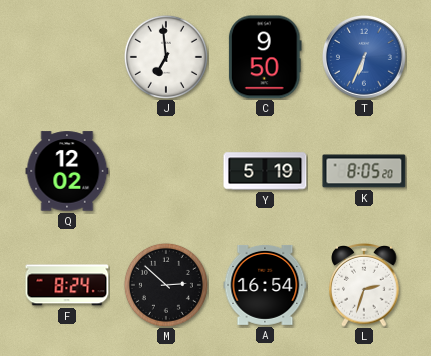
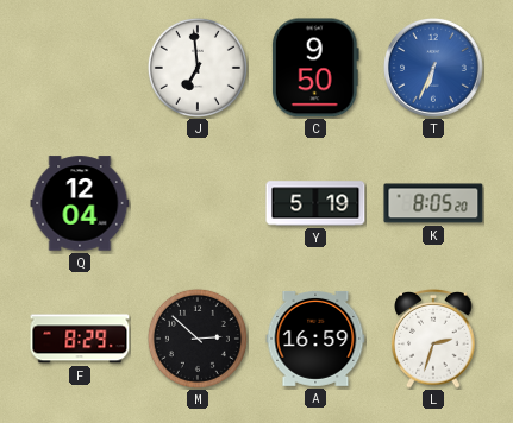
Q: 12:02 -> 12:04
F: 8:24 -> 8:29
A: 16:54 -> 16:59
